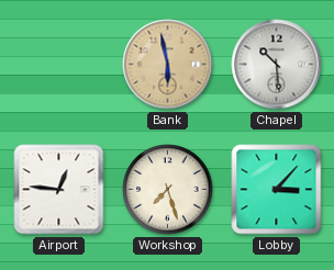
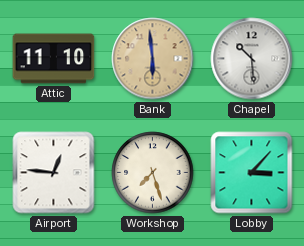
Attic: none -> 11:10
Bank: 5:58 -> 5:59
